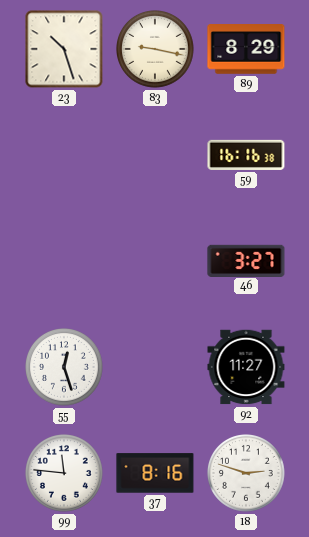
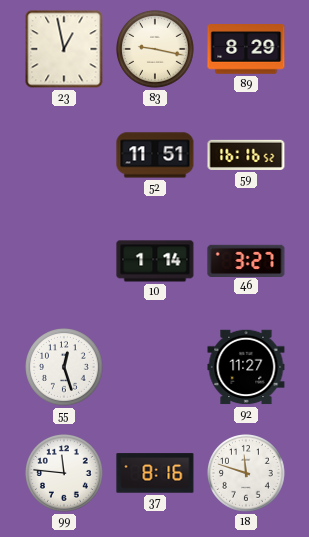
23: 10:27 -> 12:58
52: none -> 11:51
59: 16:16:38 -> 16:16:52
10: none -> 1:14
18: 2:48 -> 11:48
